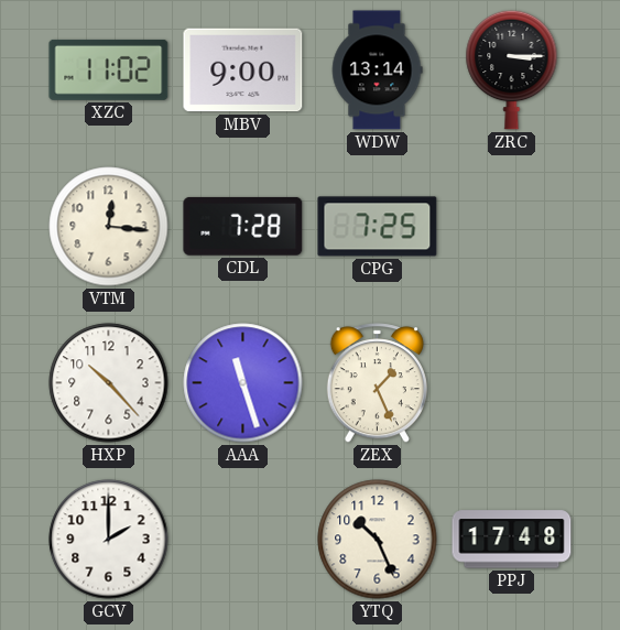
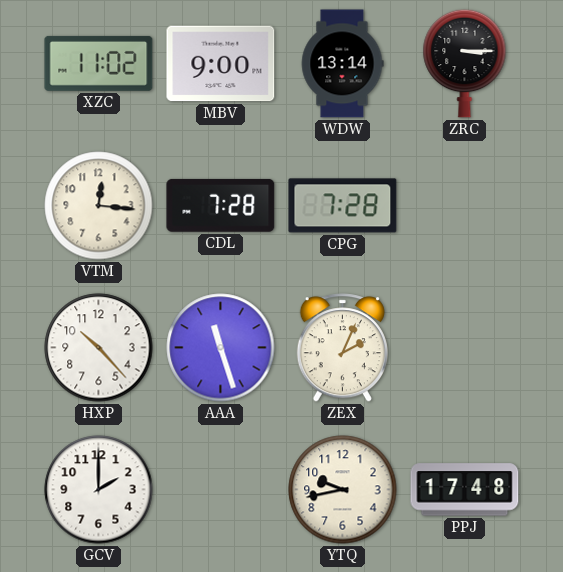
CPG: 7:25 -> 7:28
ZEX: 1:26 -> 2:04
YTQ: 10:26 -> 9:43
